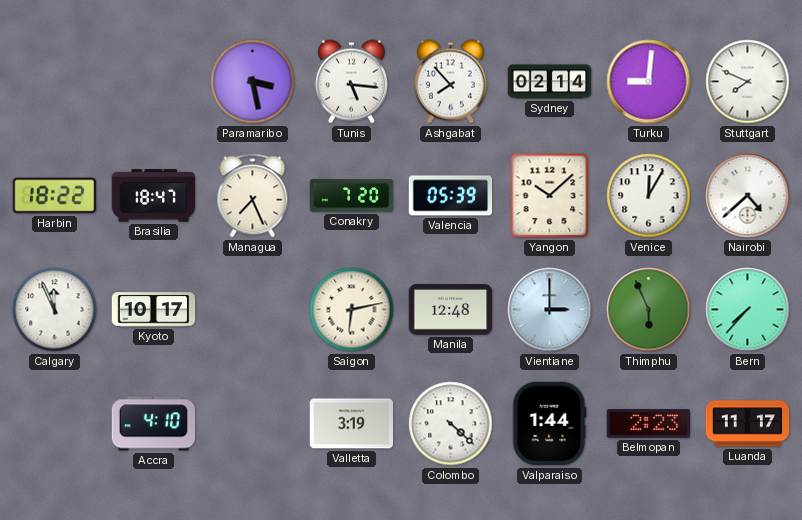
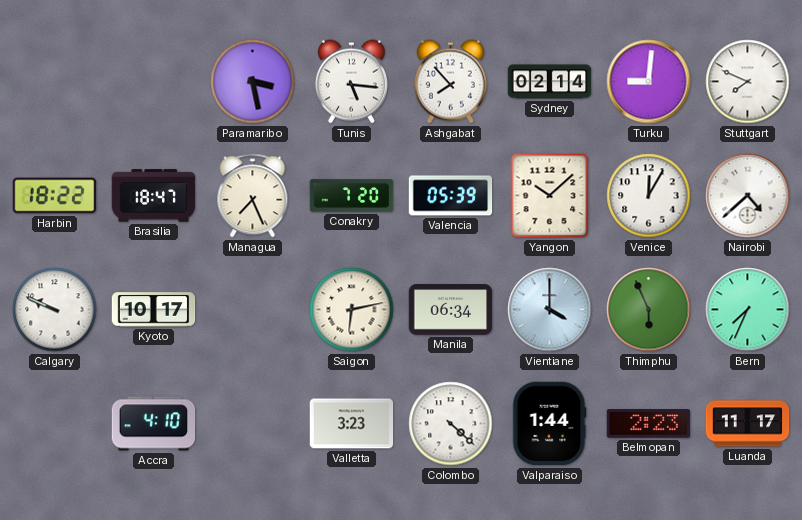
Calgary: 11:56 -> 9:49
Manila: 12:48 -> 06:34
Vientiane: 3:00 -> 4:00
Bern: 7:37 -> 7:34
Valletta: 3:19 -> 3:23
